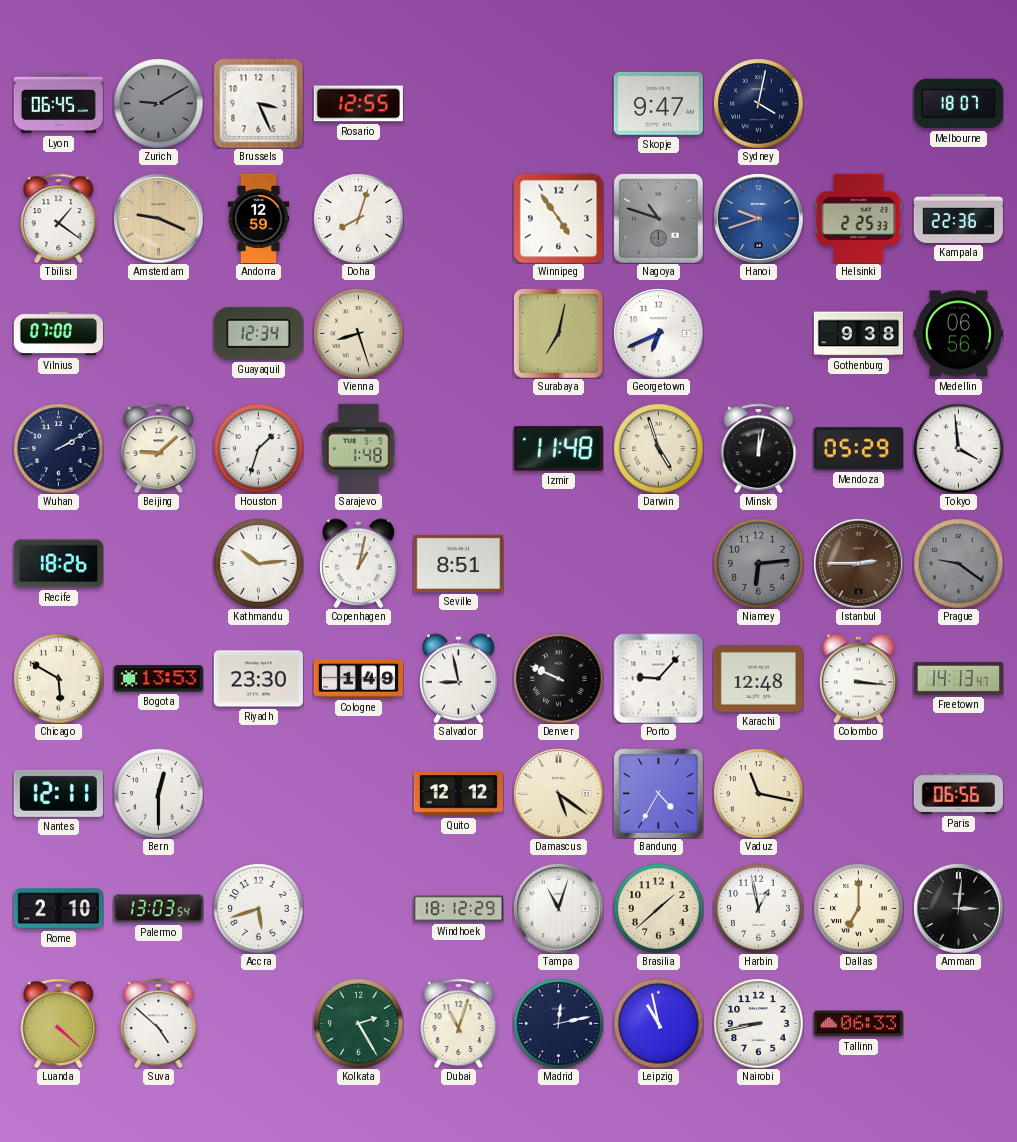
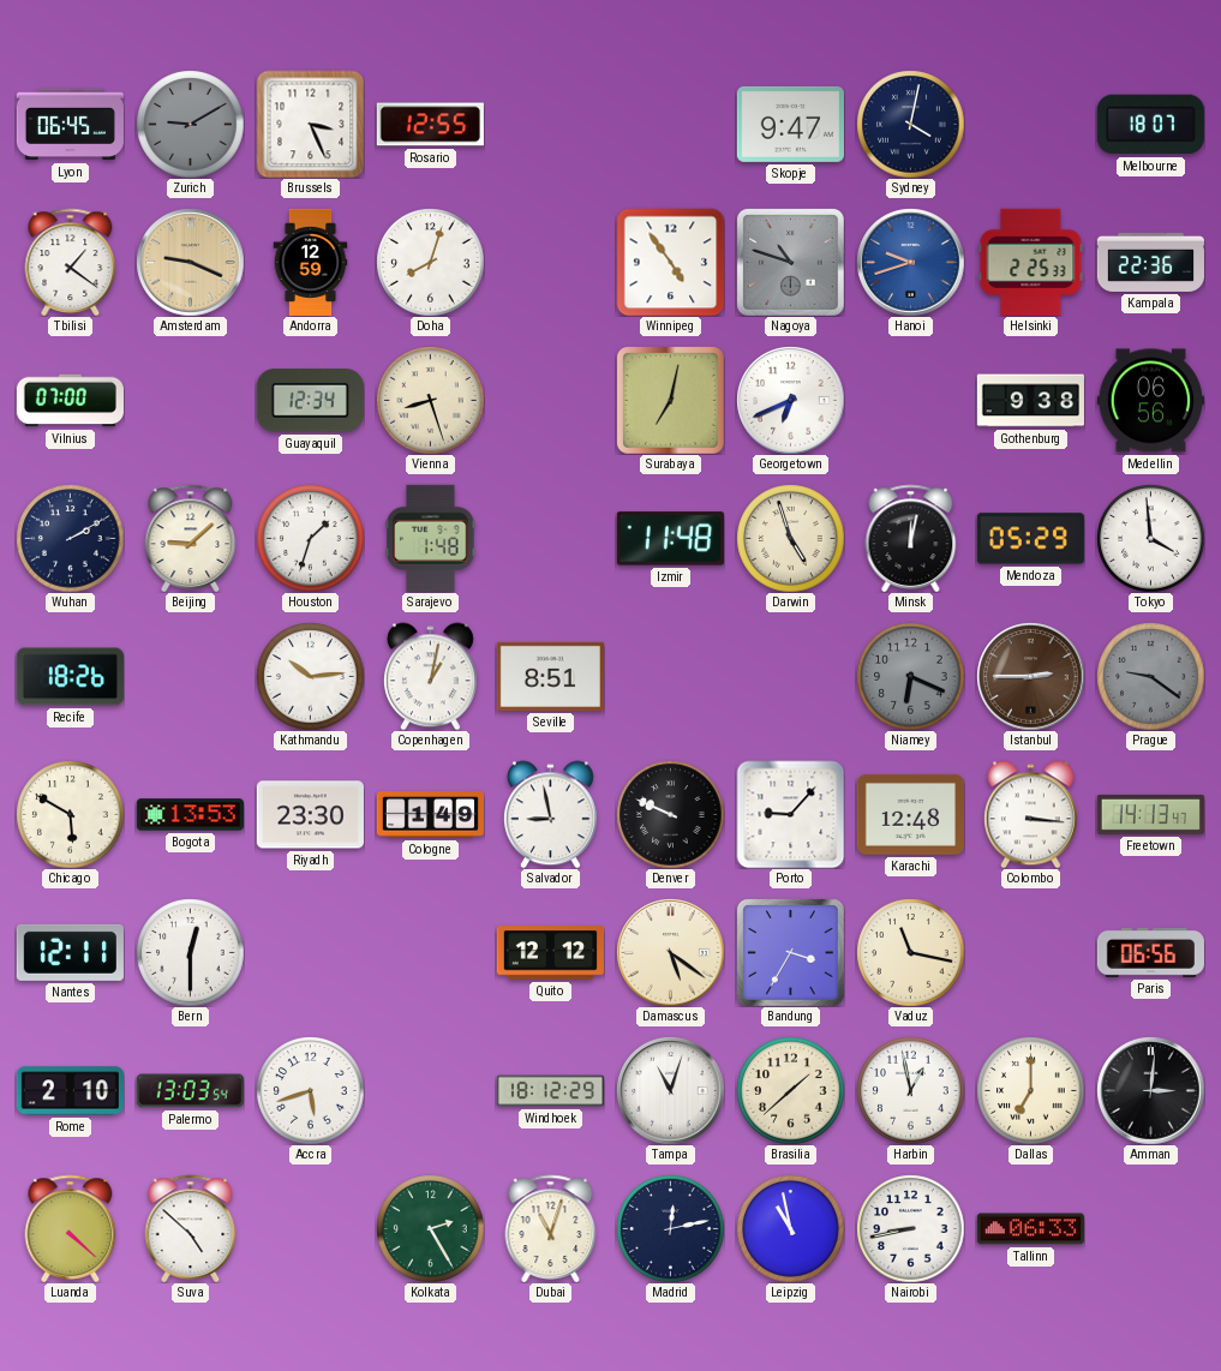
Niamey: 6:14 -> 6:19
Bandung: 4:35 -> 3:35
